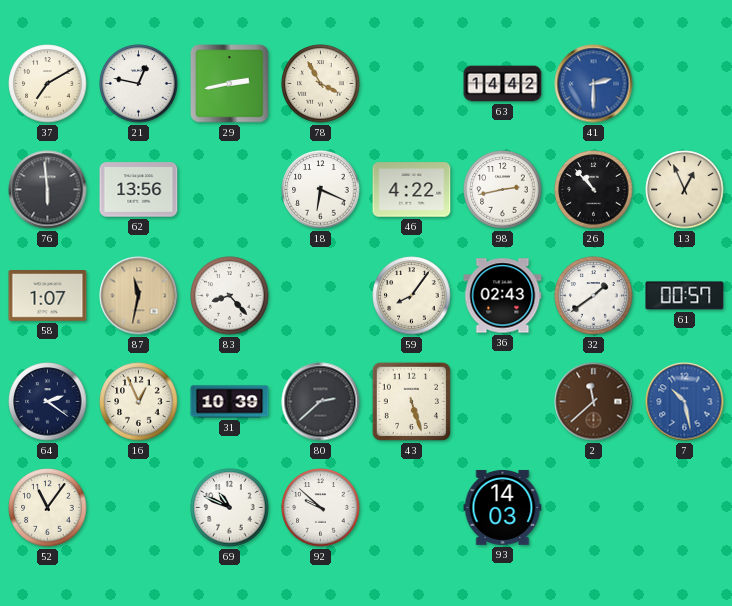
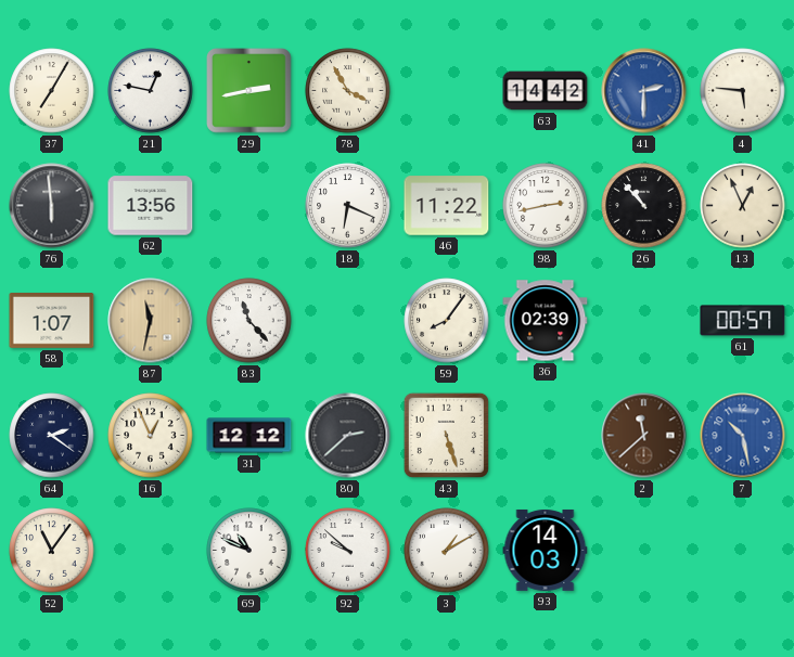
37: 7:10 -> 7:05
4: none -> 5:46
46: 4:22 -> 11:22
83: 8:23 -> 11:23
36: 02:43 -> 02:39
32: 1:39 -> none
31: 10:39 -> 12:12
3: none -> 1:10
